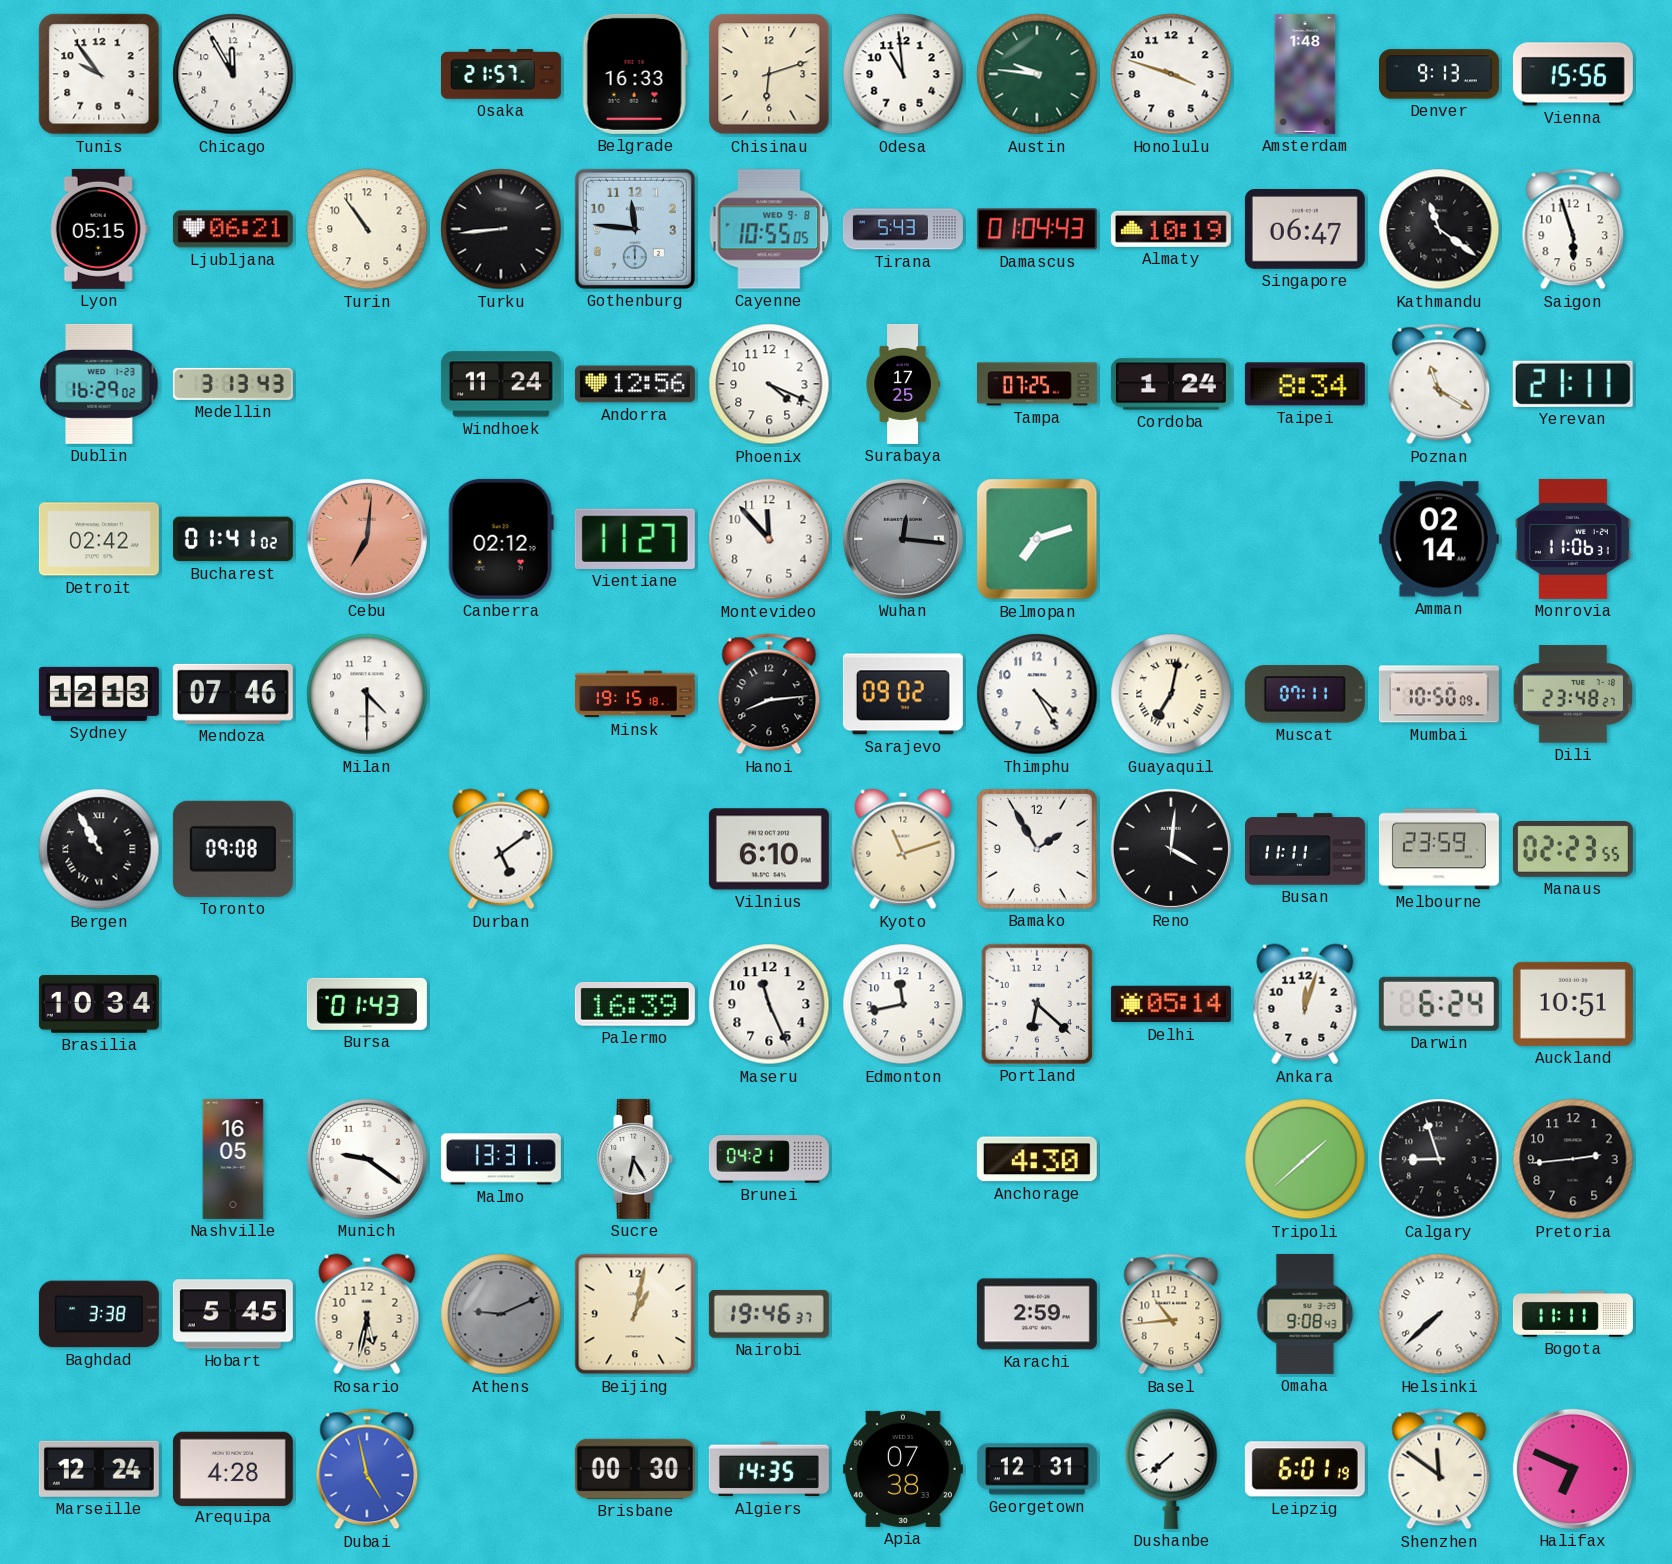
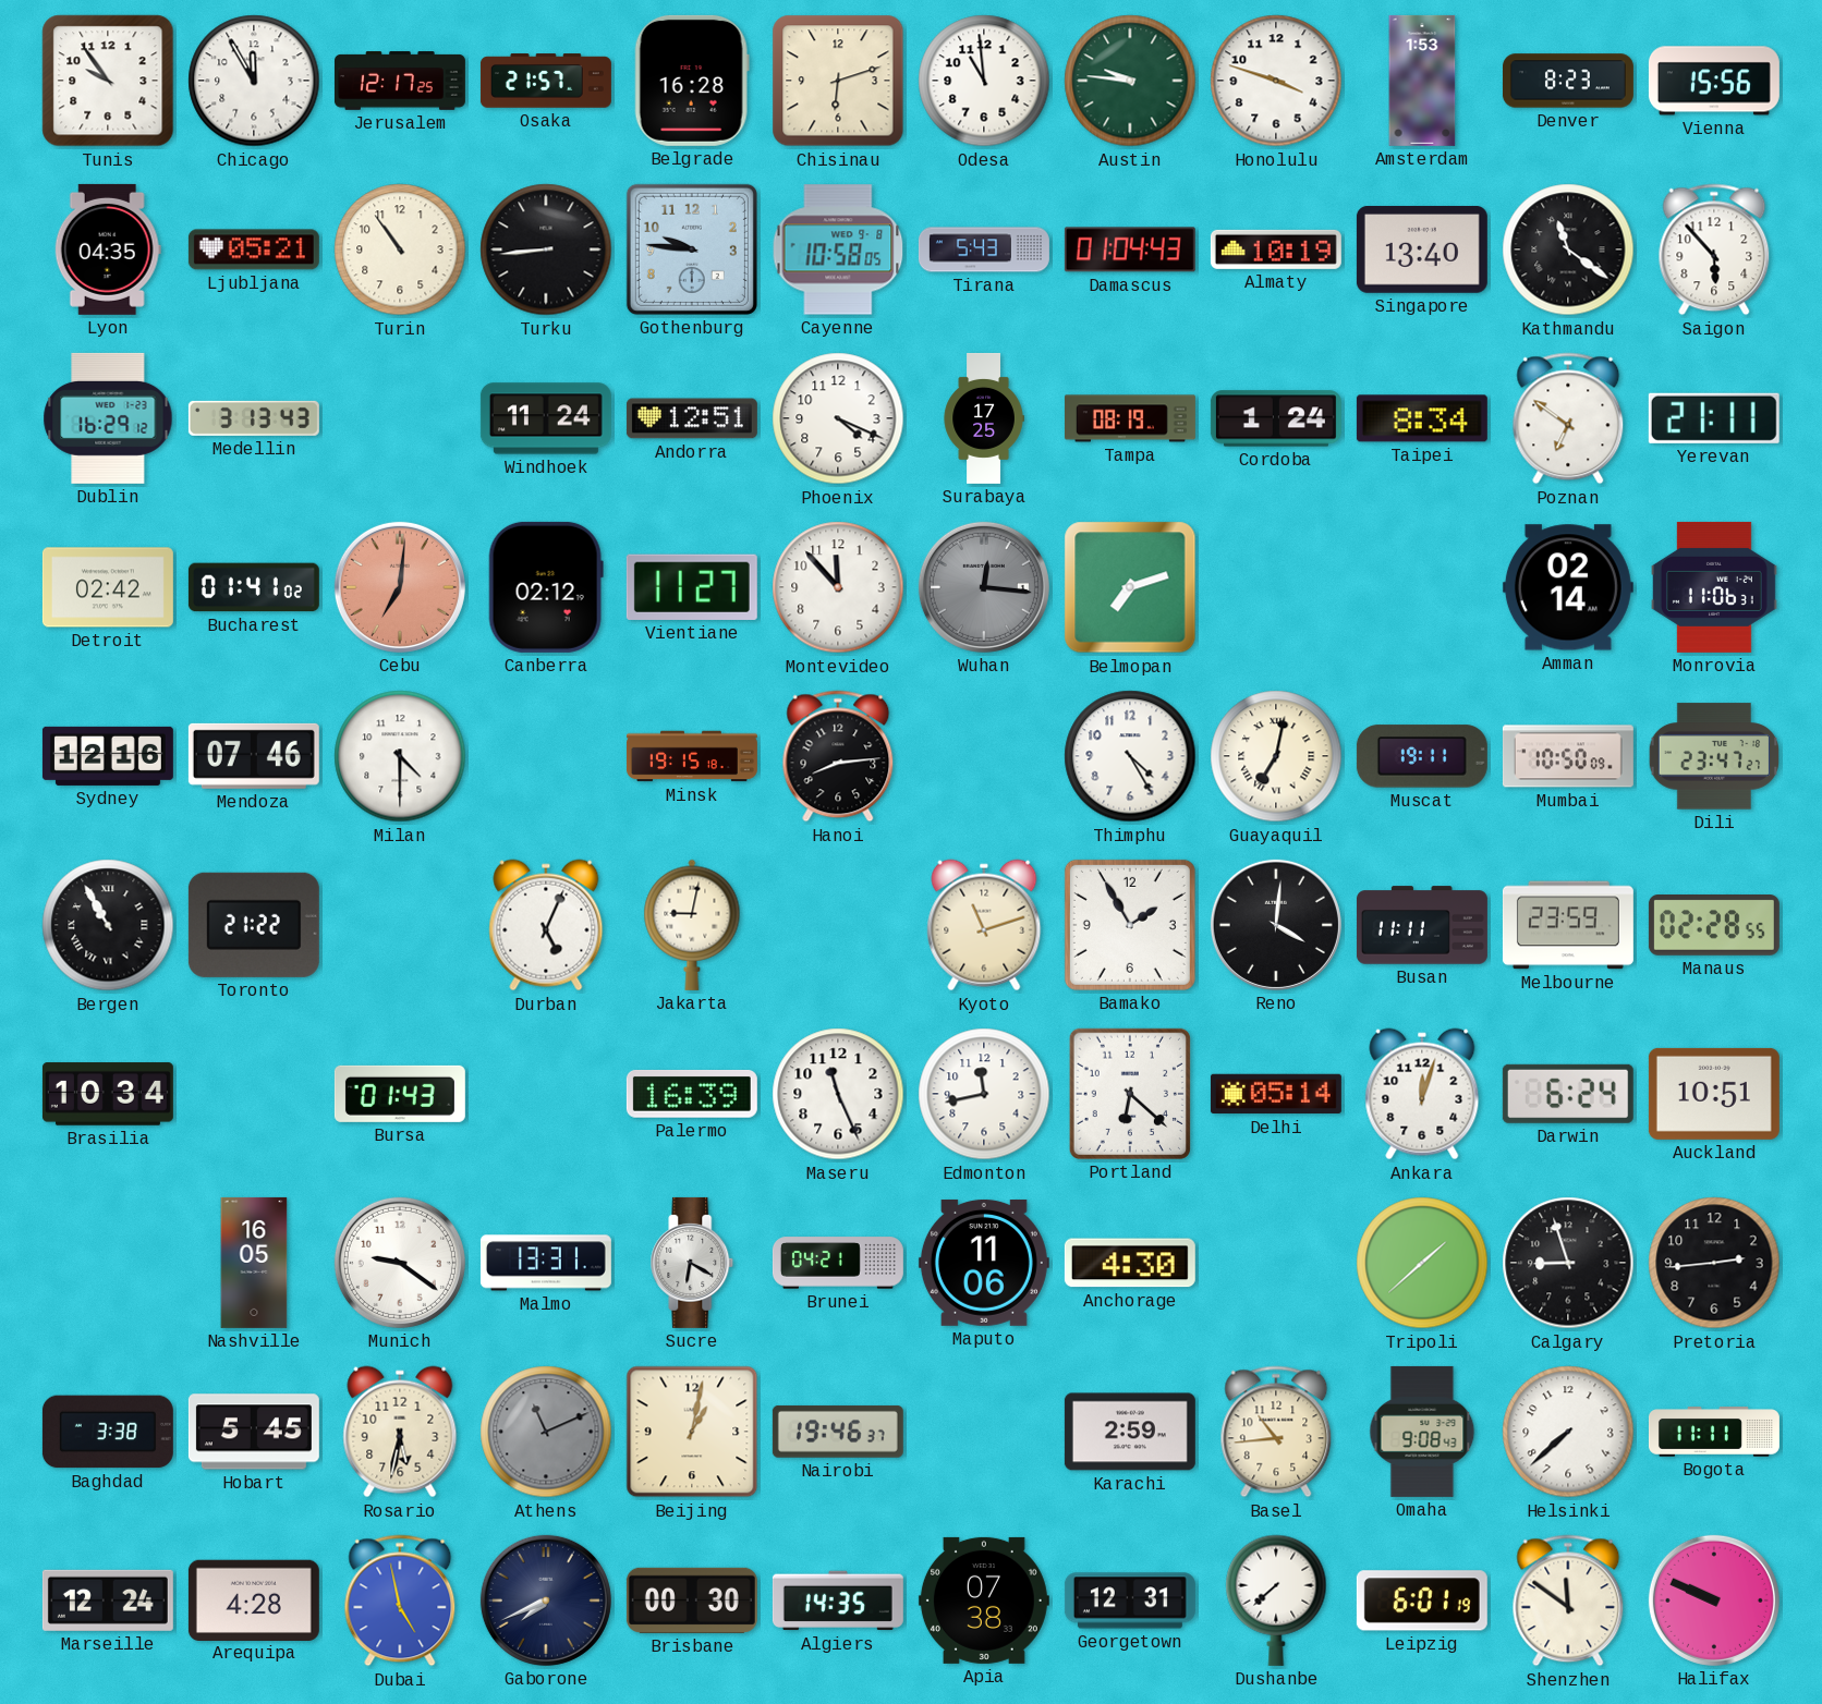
Jerusalem: none -> 12:17
Belgrade: 16:33 -> 16:28
Amsterdam: 1:48 -> 1:53
Denver: 9:13 -> 8:23
Lyon: 05:15 -> 04:35
Ljubljana: 06:21 -> 05:21
Gothenburg: 11:46 -> 9:46
Cayenne: 10:55 -> 10:58
Singapore: 06:47 -> 13:40
Saigon: 5:57 -> 5:53
Dublin: 16:29:02 -> 16:29:12
Andorra: 12:56 -> 12:51
Tampa: 07:25 -> 08:19
Poznan: 11:20 -> 6:51
Sydney: 12:13 -> 12:16
Sarajevo: 09:02 -> none
Muscat: 07:11 -> 19:11
Dili: 23:48 -> 23:47
Toronto: 09:08 -> 21:22
Durban: 5:09 -> 5:04
Jakarta: none -> 9:02
Vilnius: 6:10 -> none
Manaus: 02:23 -> 02:28
Sucre: 6:25 -> 6:20
Maputo: none -> 11:06
Athens: 9:11 -> 11:11
Gaborone: none -> 7:41
Halifax: 6:49 -> 9:49
